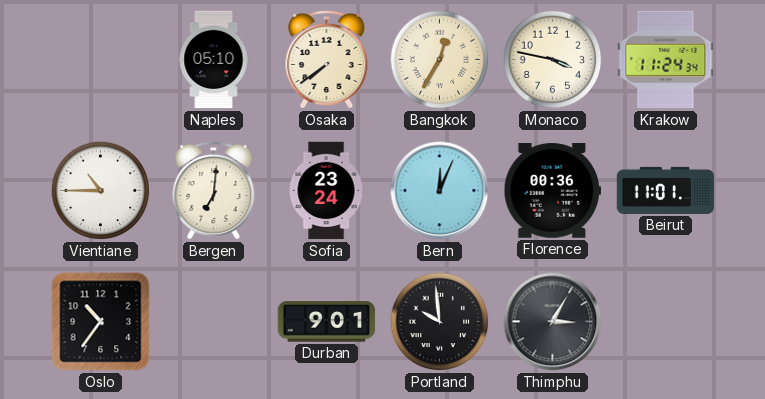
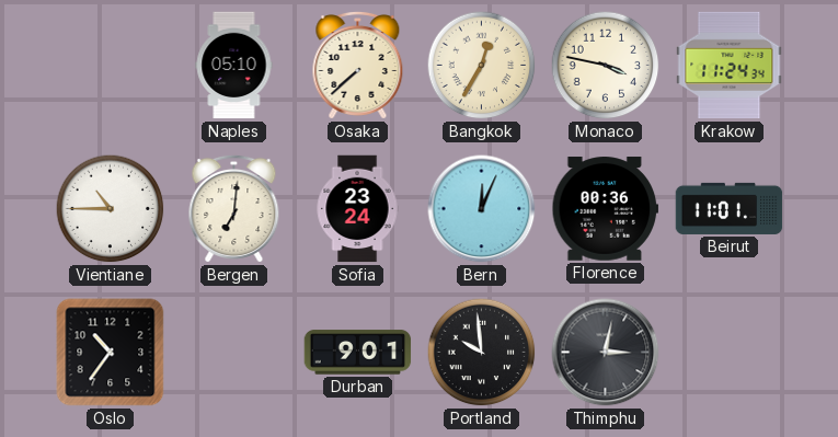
Osaka: 7:39 -> 7:38
Thimphu: 3:05 -> 3:02
